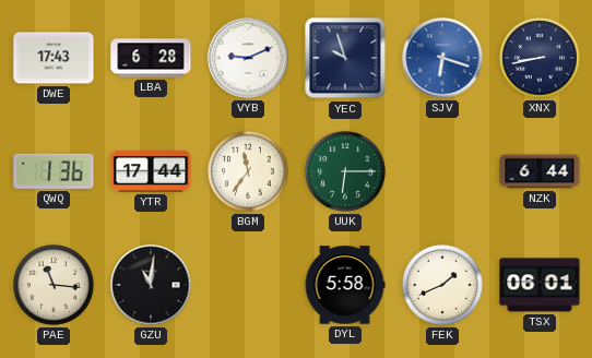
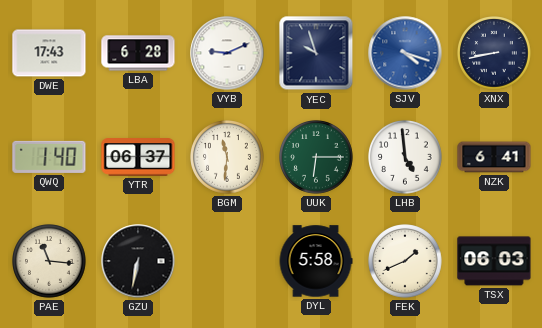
SJV: 6:18 -> 4:18
QWQ: 1:36 -> 1:40
YTR: 17:44 -> 06:37
BGM: 11:36 -> 11:31
LHB: none -> 4:59
NZK: 6:44 -> 6:41
GZU: 11:01 -> 6:32
TSX: 06:01 -> 06:03
